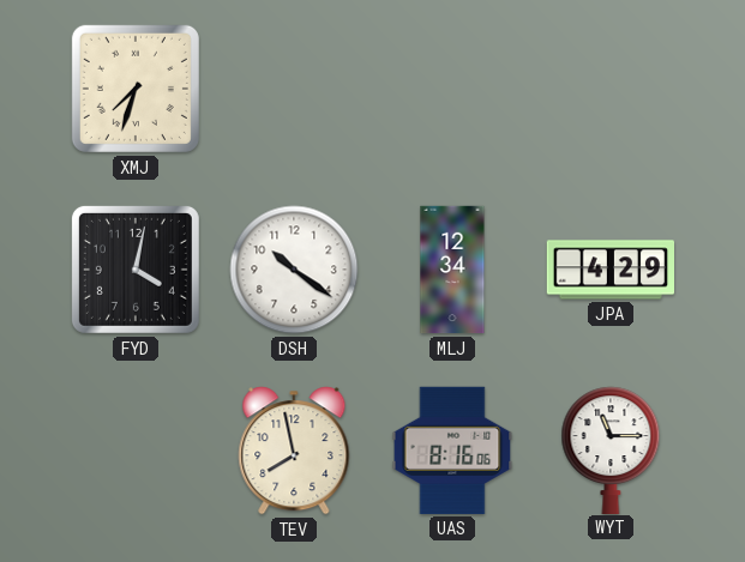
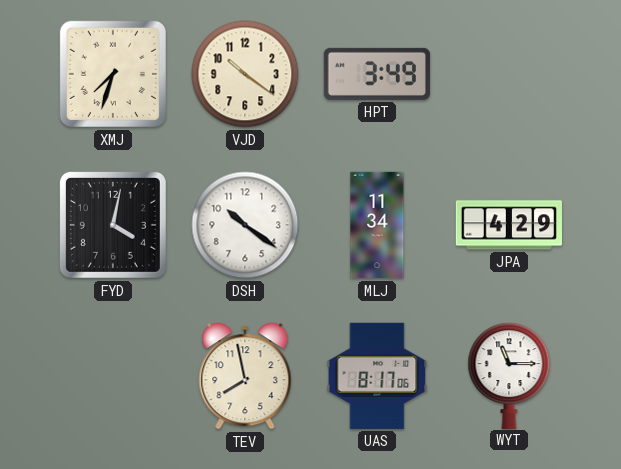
VJD: none -> 10:21
HPT: none -> 3:49
MLJ: 12:34 -> 11:34
UAS: 8:16 -> 8:17
